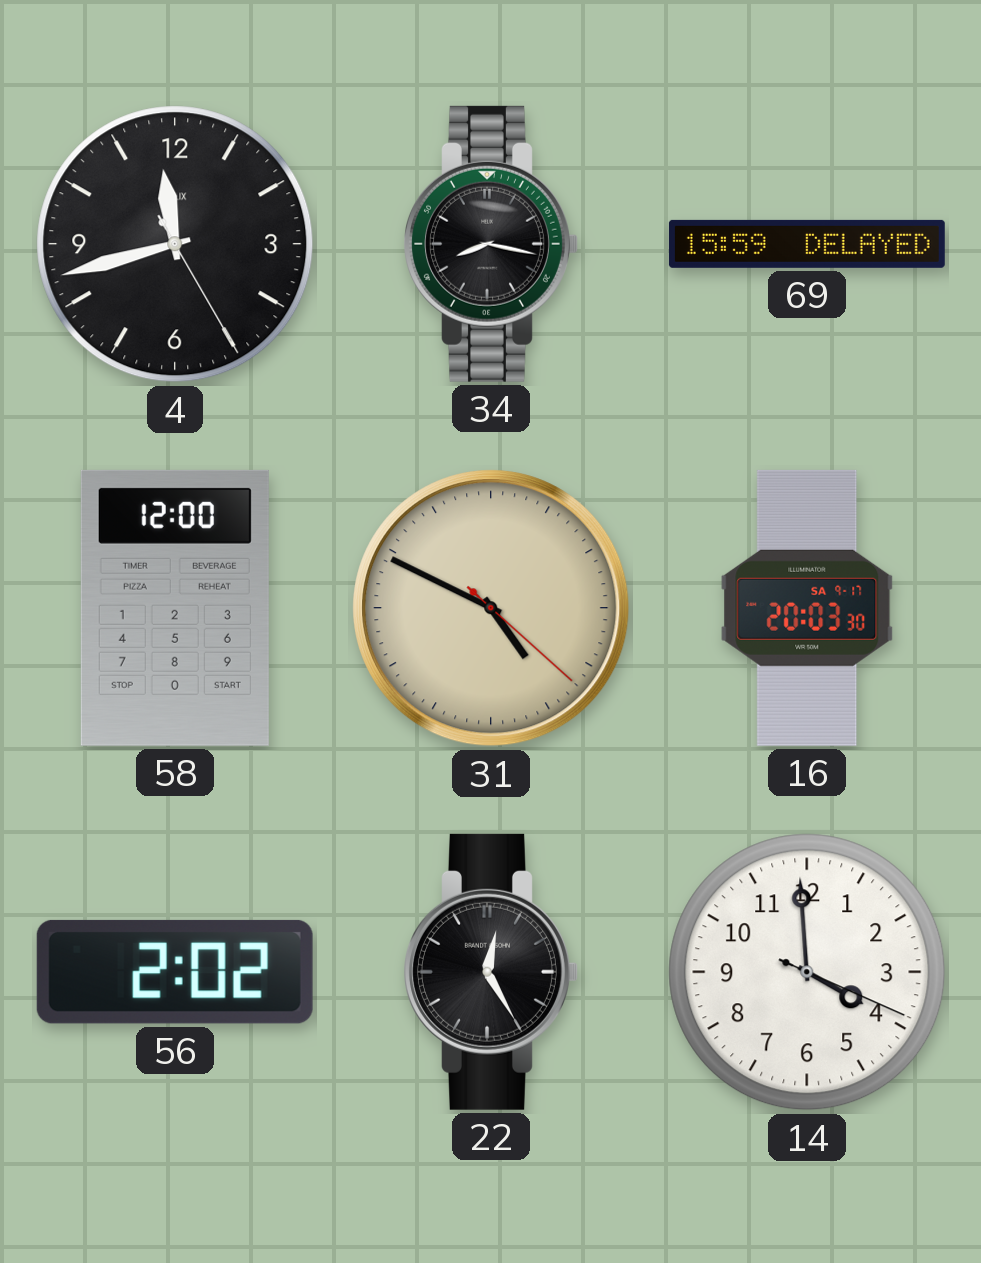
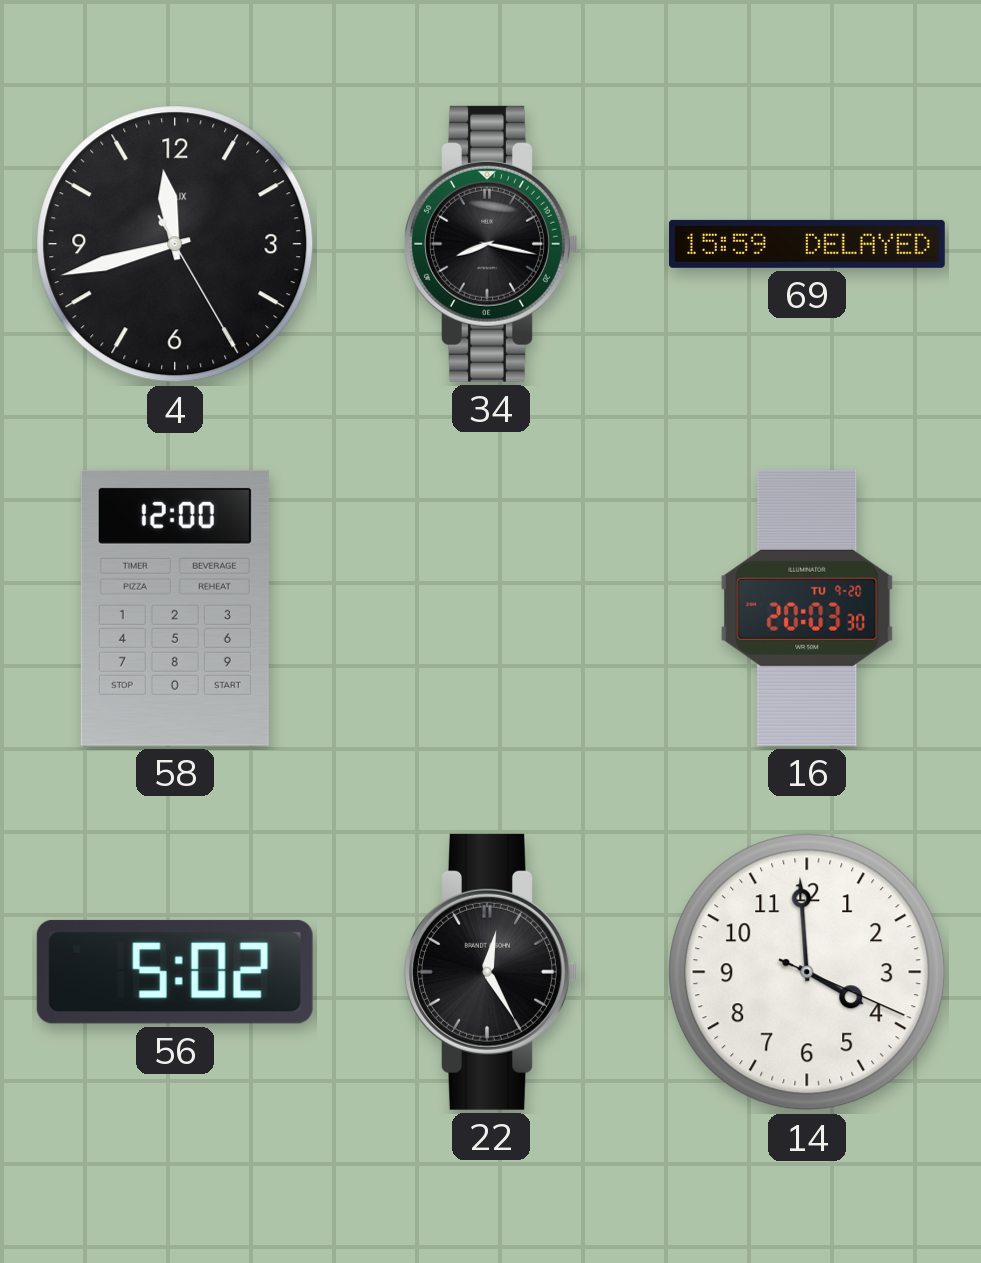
31: 4:49 -> none
16 date: SA 9-17 -> TU 9-20
56: 2:02 -> 5:02
